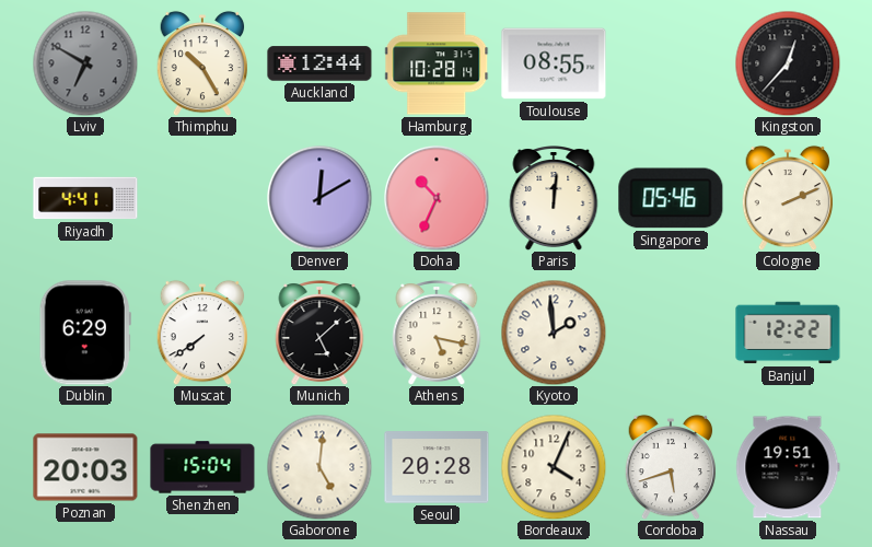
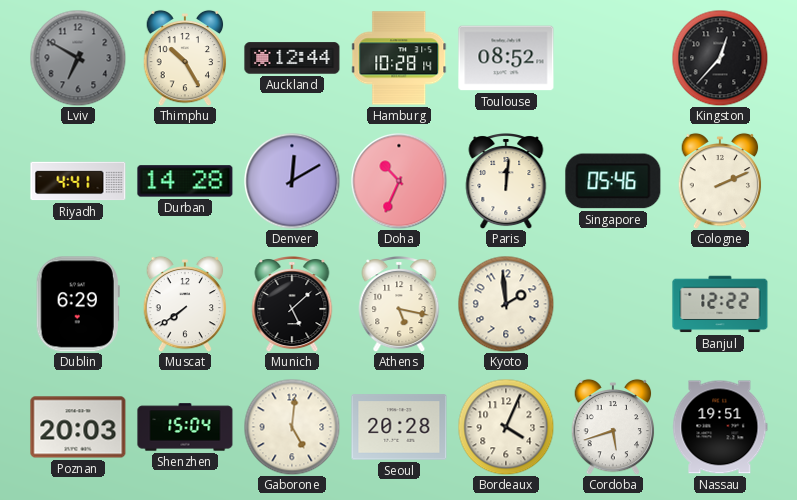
Toulouse: 08:55 -> 08:52
Durban: none -> 14:28
